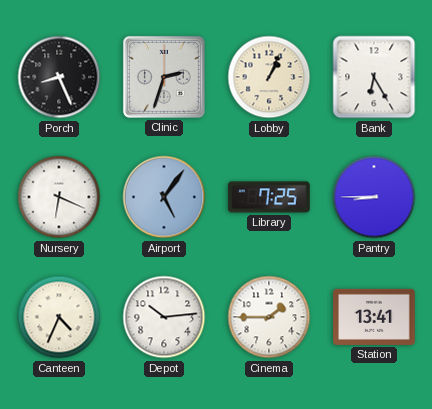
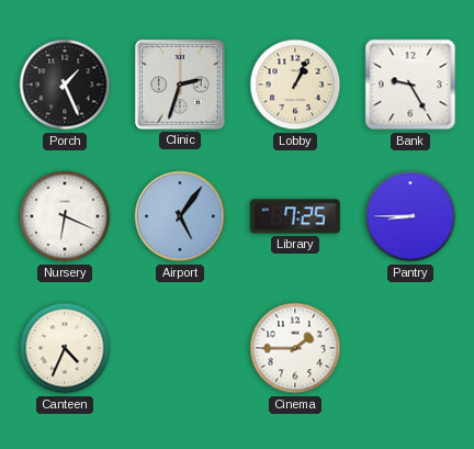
Porch: 8:26 -> 1:26
Bank: 6:25 -> 9:25
Depot: 10:14 -> none
Station: 13:41 -> none
